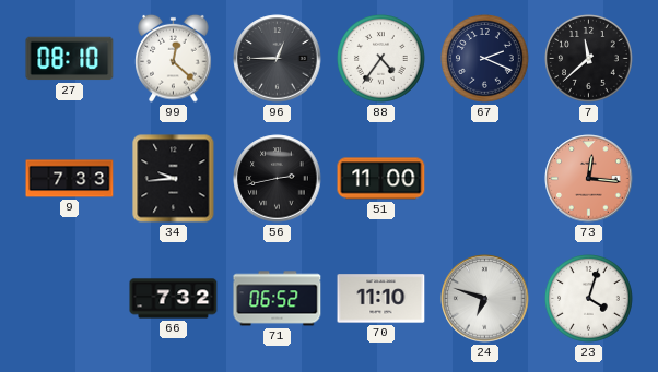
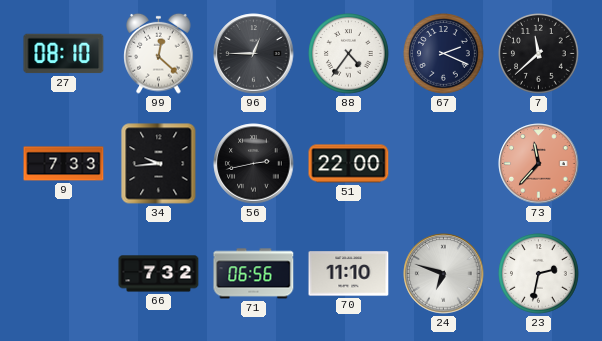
51: 11:00 -> 22:00
73: 12:16 -> 11:37
71: 06:52 -> 06:56
23: 4:03 -> 2:32
